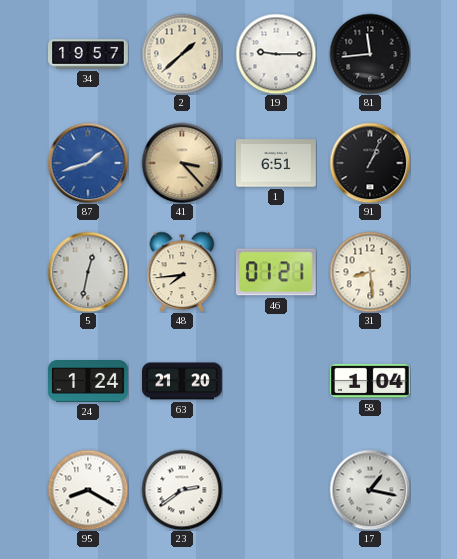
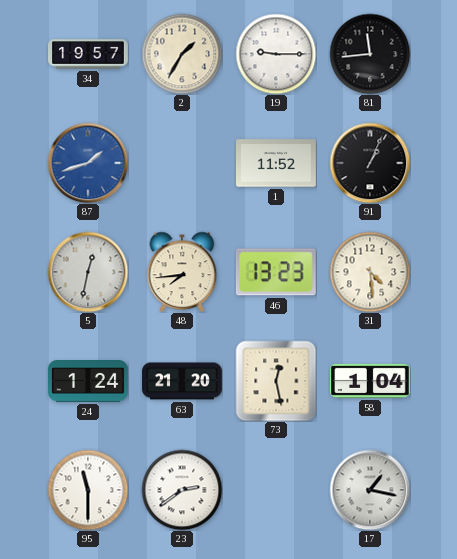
2: 1:38 -> 1:35
41: 3:23 -> none
1: 6:51 -> 11:52
46: 01:21 -> 13:23
31: 8:29 -> 4:29
73: none -> 12:28
95: 8:20 -> 11:30
